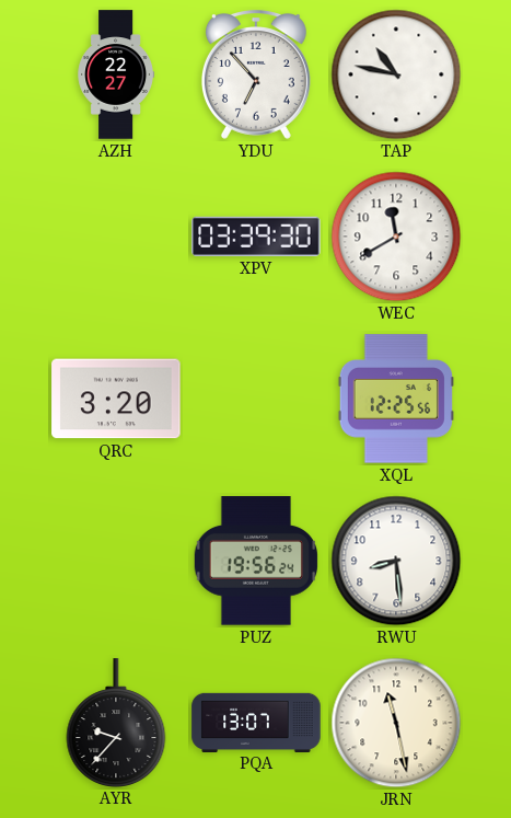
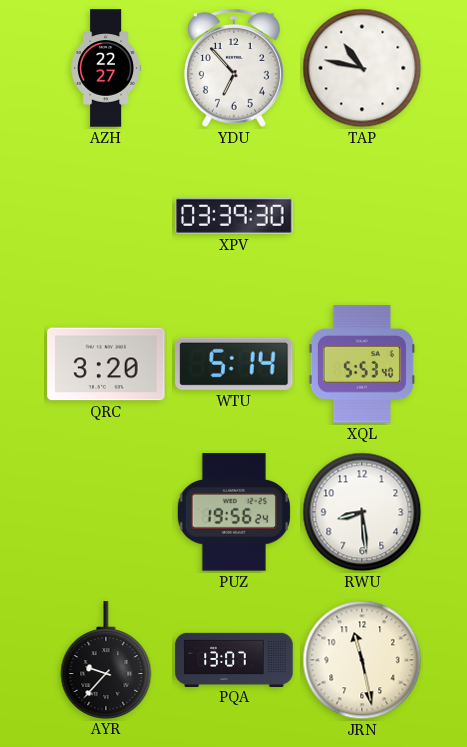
WEC: 11:40 -> none
WTU: none -> 5:14
XQL: 12:25 -> 5:53
